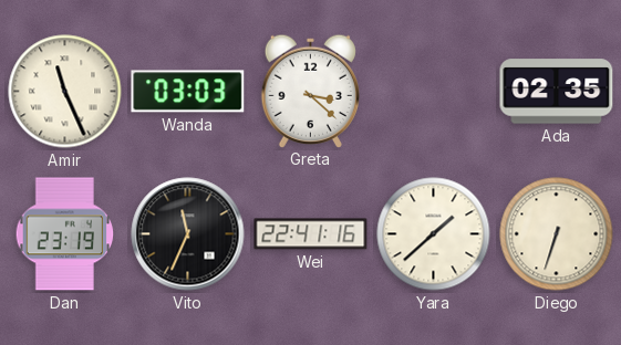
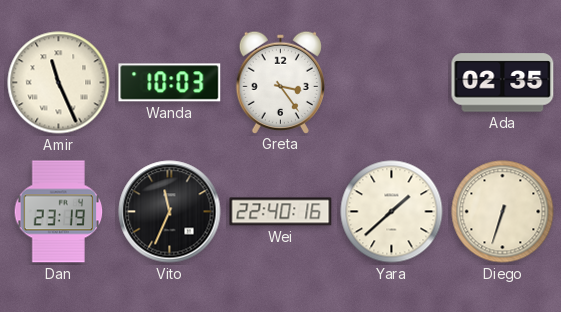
Wanda: 03:03 -> 10:03
Greta: 3:22 -> 3:24
Wei: 22:41 -> 22:40
